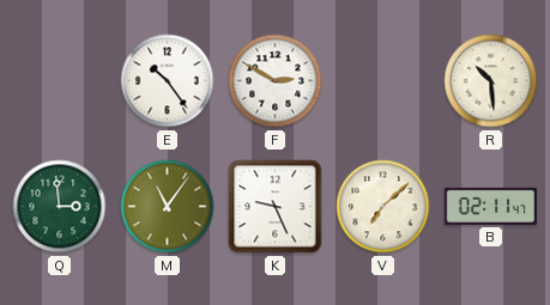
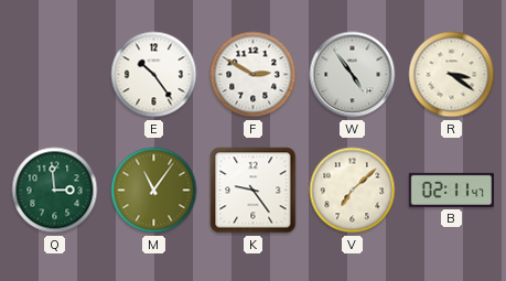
W: none -> 4:54
R: 10:29 -> 3:21
K: 9:26 -> 9:24
